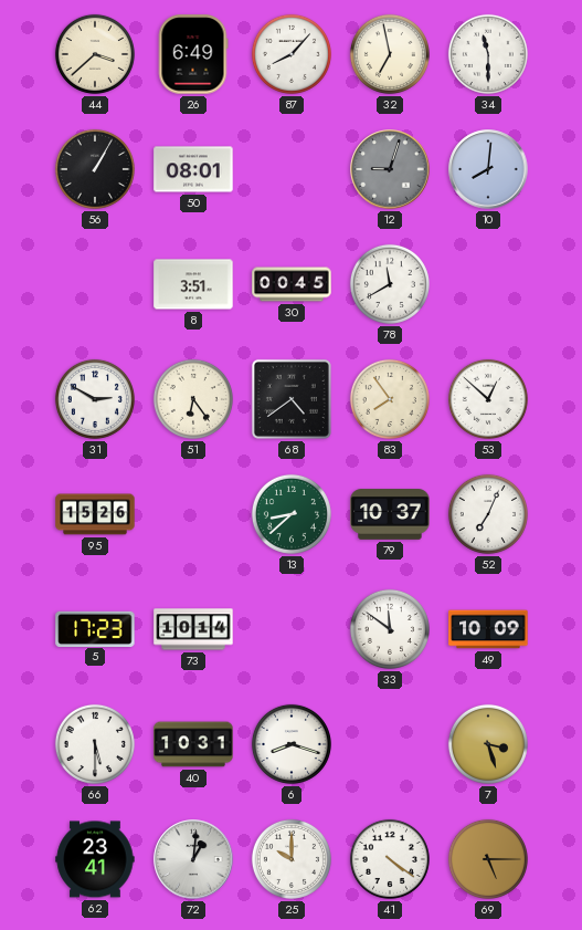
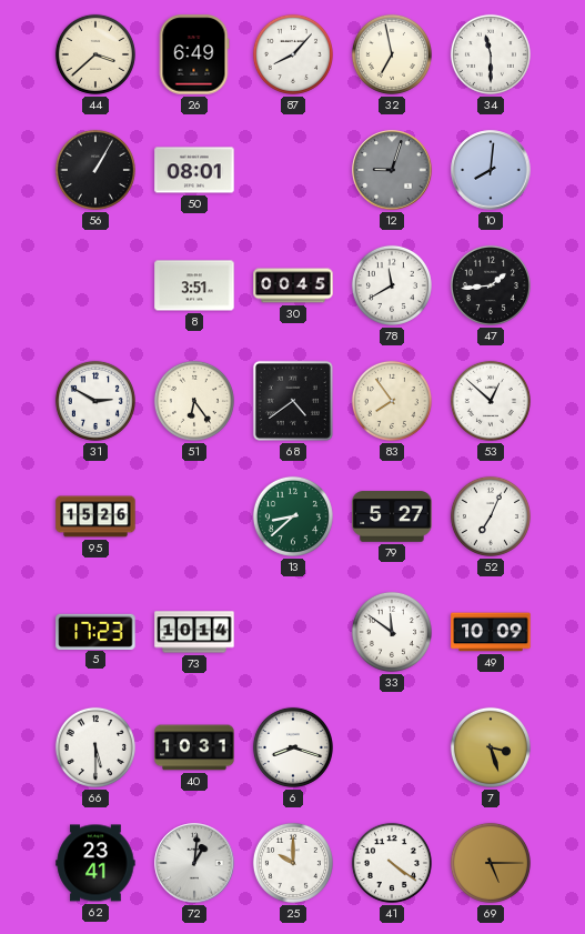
47: none -> 1:44
79: 10:37 -> 5:27
